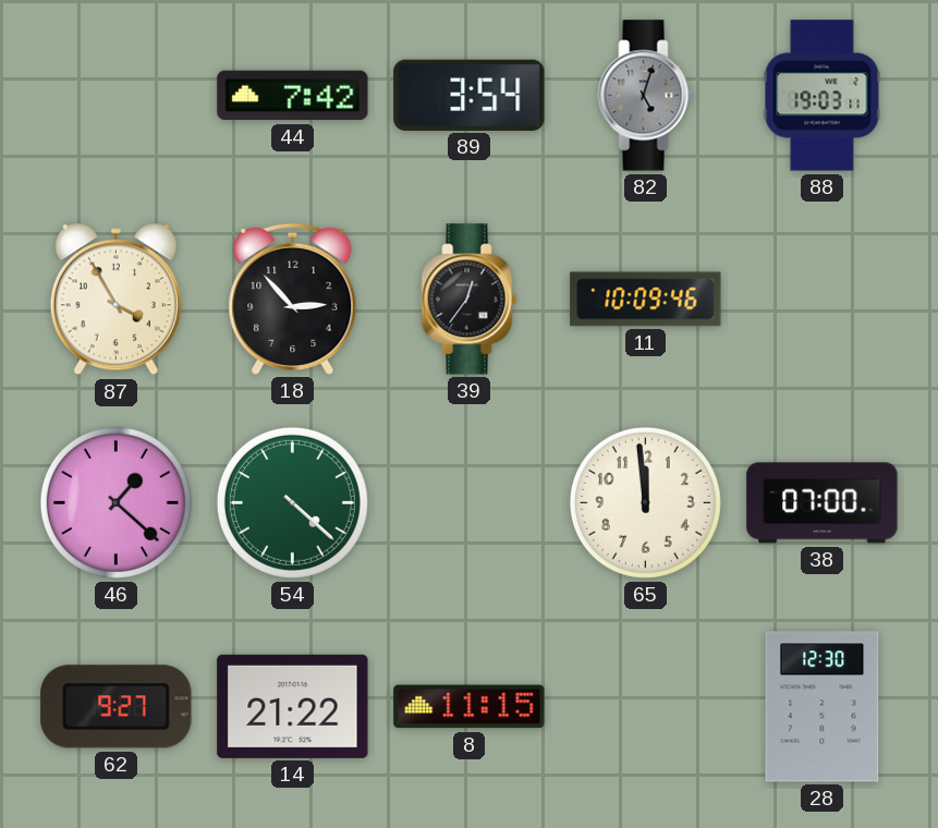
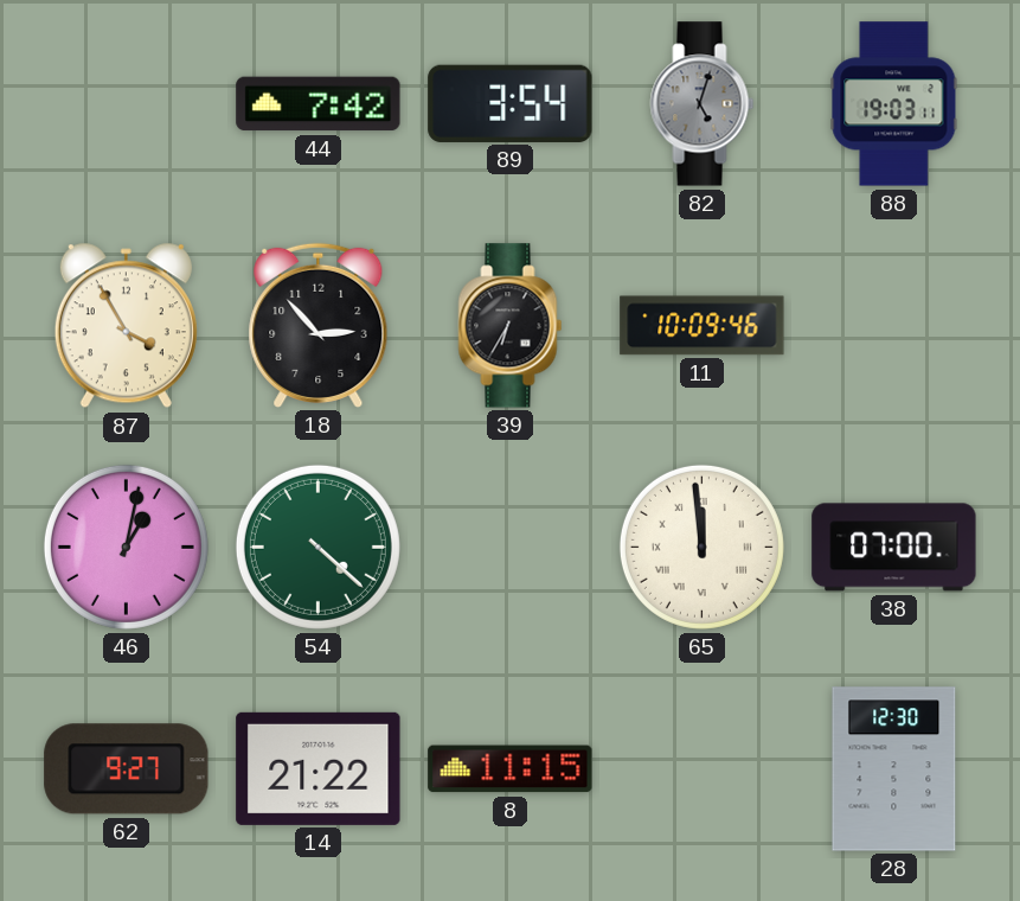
39: 12:36 -> 6:35
46: 1:22 -> 1:02
65 numerals: Arabic -> Roman
